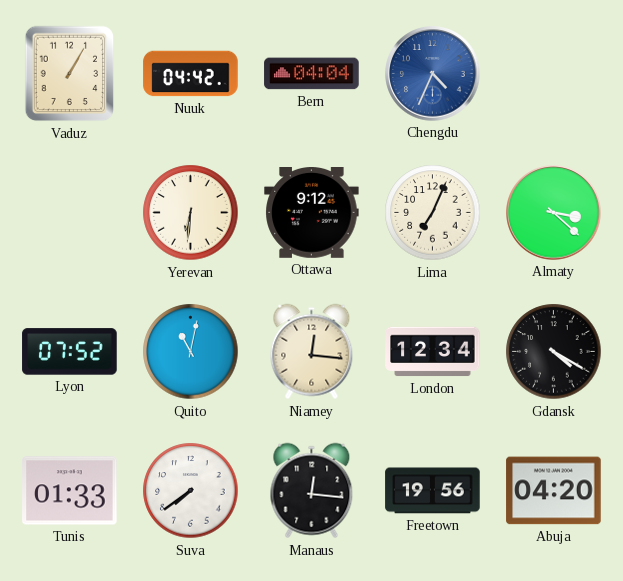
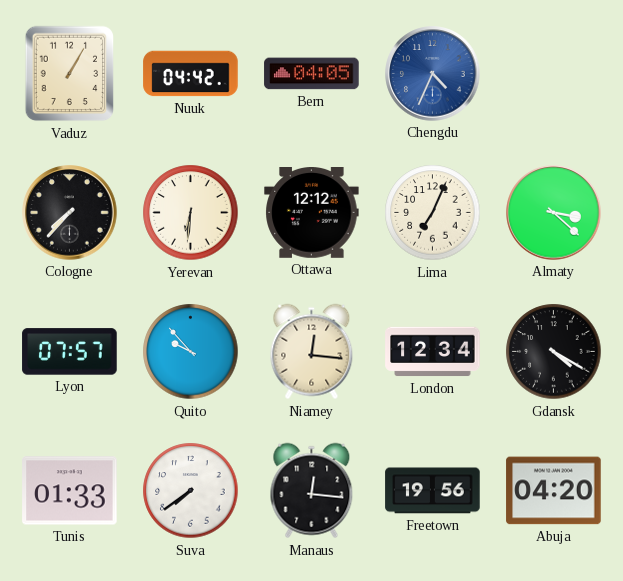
Bern: 04:04 -> 04:05
Cologne: none -> 7:37
Ottawa: 9:12 -> 12:12
Lyon: 07:52 -> 07:57
Quito: 11:02 -> 9:53
